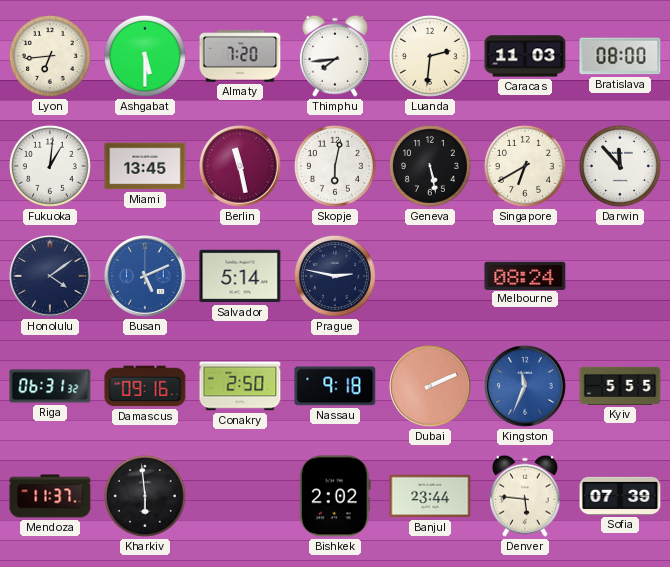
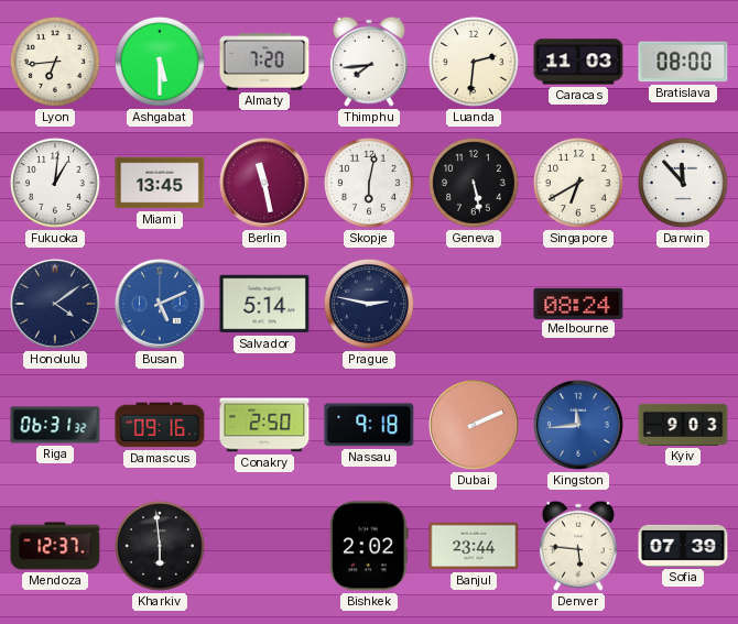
Kingston: 11:34 -> 11:44
Kyiv: 5:55 -> 9:03
Mendoza: 11:37 -> 12:37
